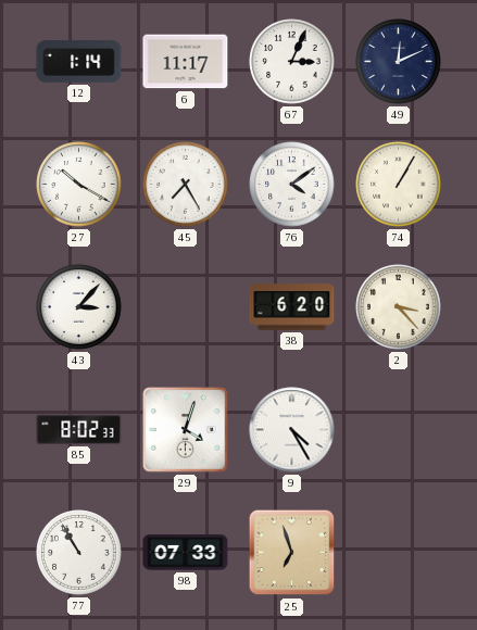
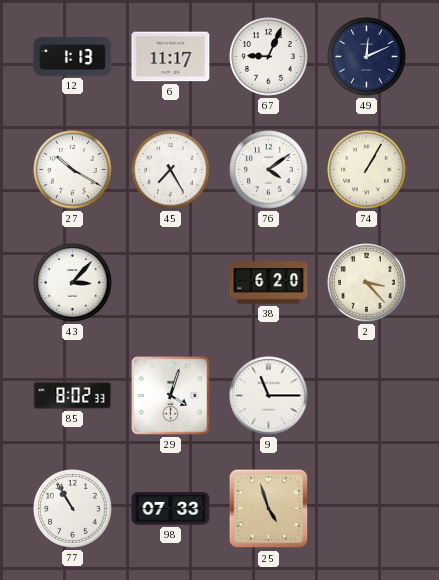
12: 1:14 -> 1:13
67: 3:04 -> 9:04
9: 4:25 -> 11:15
25: 6:57 -> 4:57
